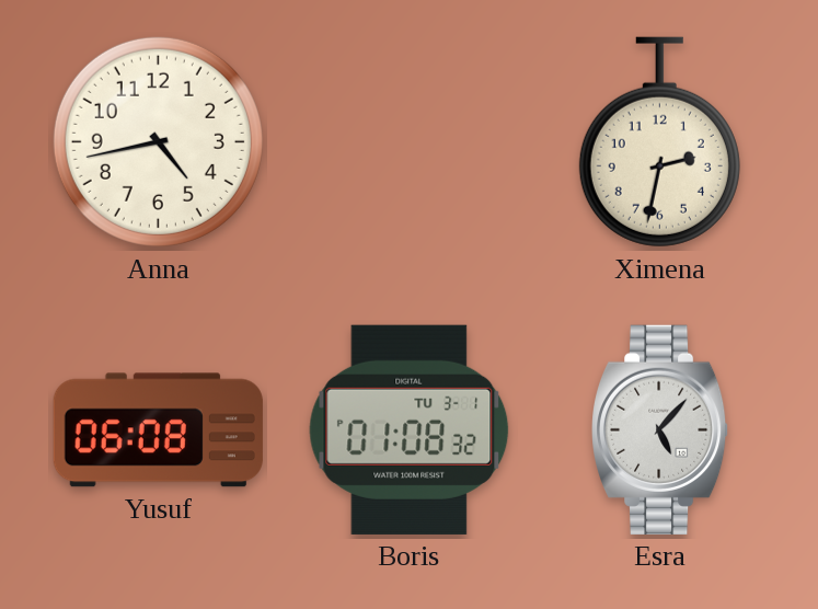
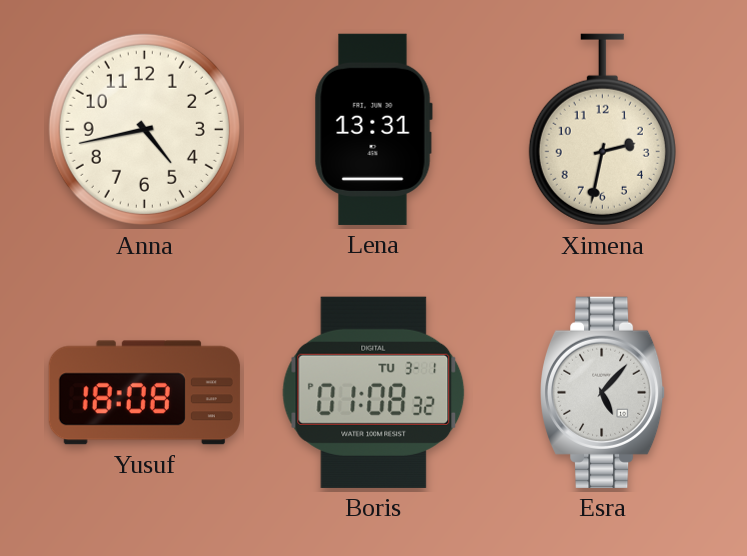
Lena: none -> 13:31
Yusuf: 06:08 -> 18:08
